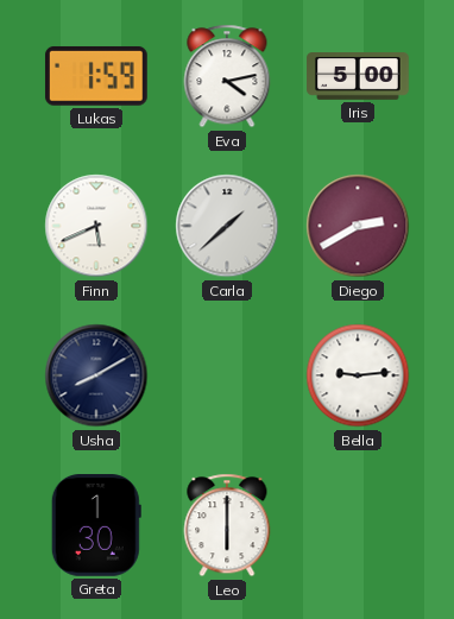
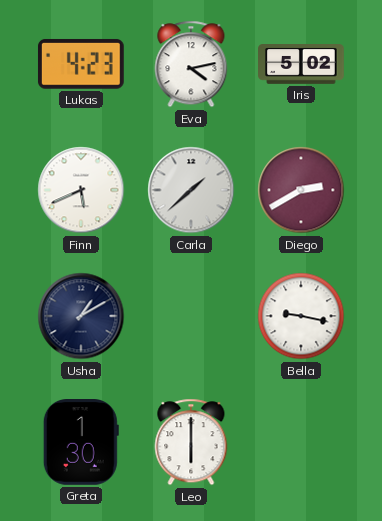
Lukas: 1:59 -> 4:23
Iris: 5:00 -> 5:02
Usha: 8:10 -> 1:10
Bella: 9:14 -> 9:17
